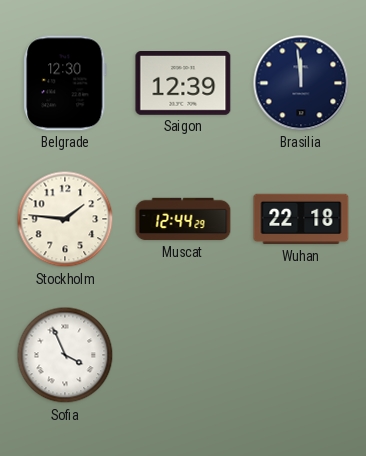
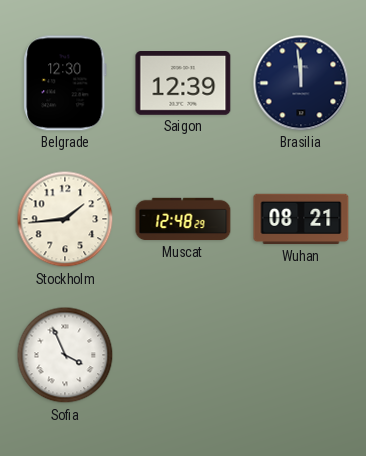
Stockholm: 1:46 -> 1:44
Muscat: 12:44 -> 12:48
Wuhan: 22:18 -> 08:21
